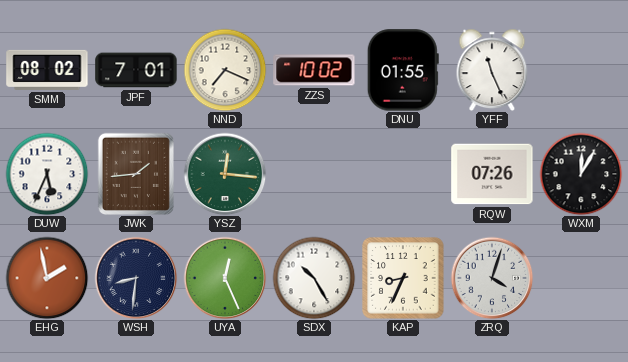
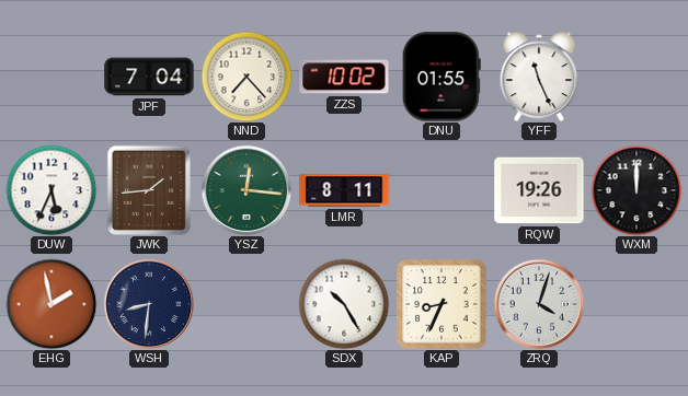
SMM: 08:02 -> none
JPF: 7:01 -> 7:04
NND: 7:19 -> 7:23
LMR: none -> 8:11
RQW: 07:26 -> 19:26
WXM: 12:05 -> 12:00
UYA: 12:26 -> none
